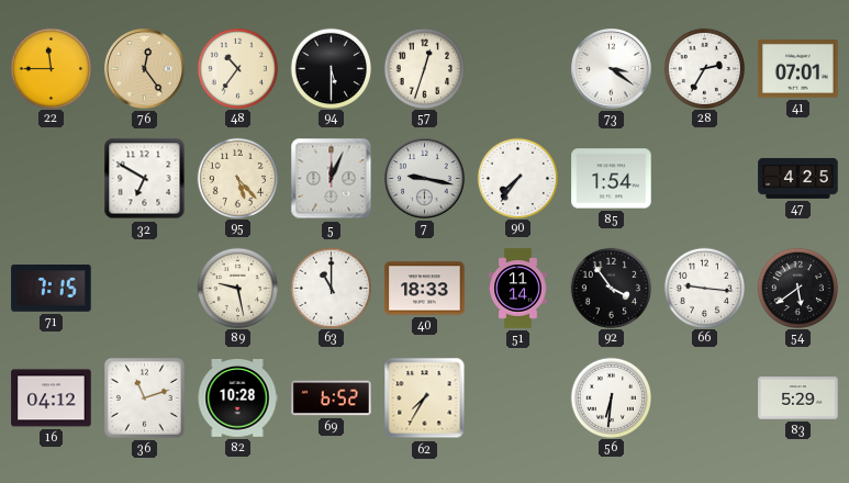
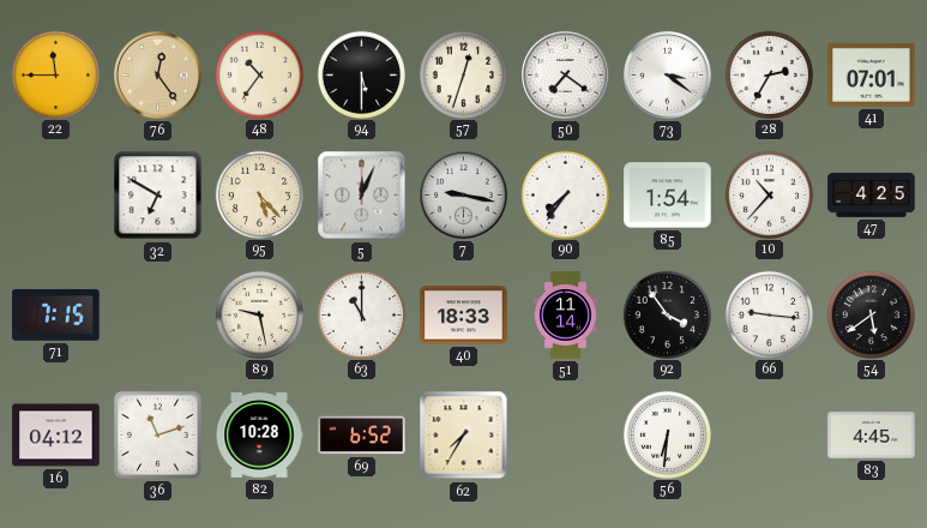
50: none -> 7:21
10: none -> 10:37
83: 5:29 -> 4:45
